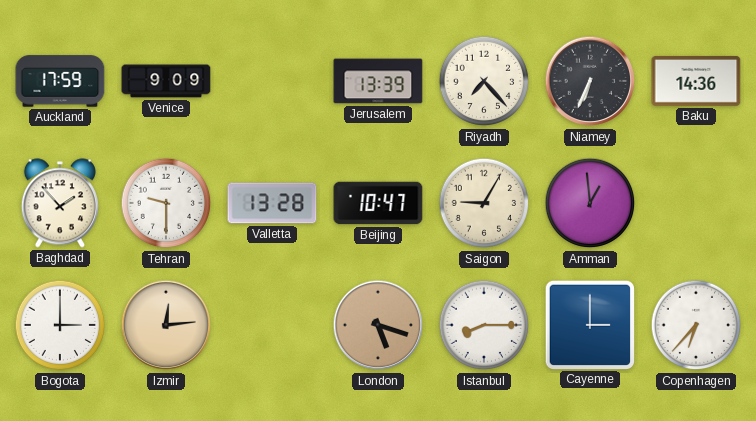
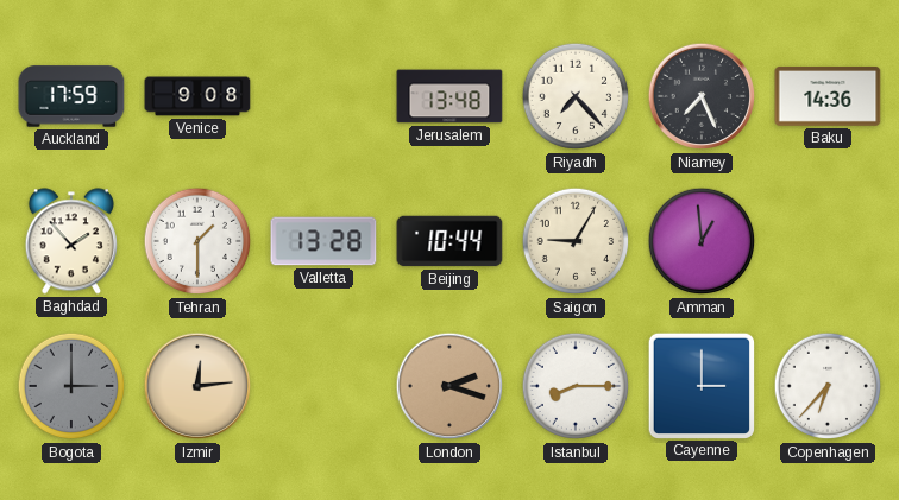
Venice: 9:09 -> 9:08
Jerusalem: 13:39 -> 13:48
Niamey: 6:34 -> 7:26
Tehran: 9:30 -> 1:30
Beijing: 10:47 -> 10:44
Bogota dial: white -> grey
London: 5:18 -> 2:18
